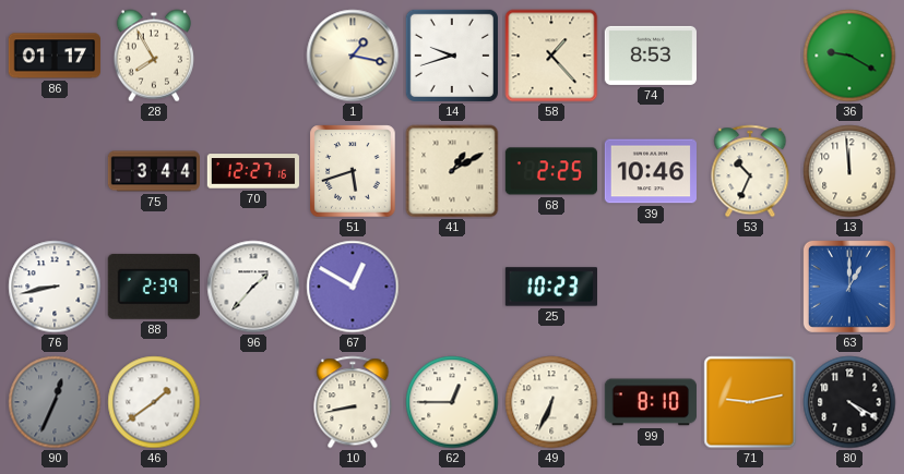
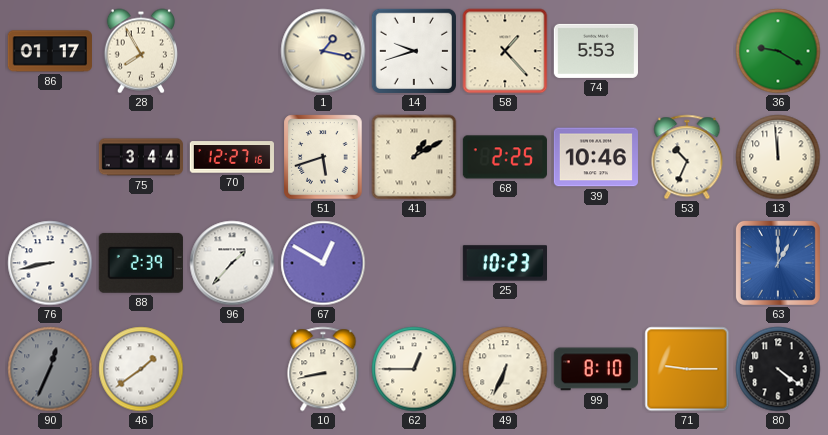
74: 8:53 -> 5:53
71: 9:13 -> 9:15
80: 4:20 -> 4:21
